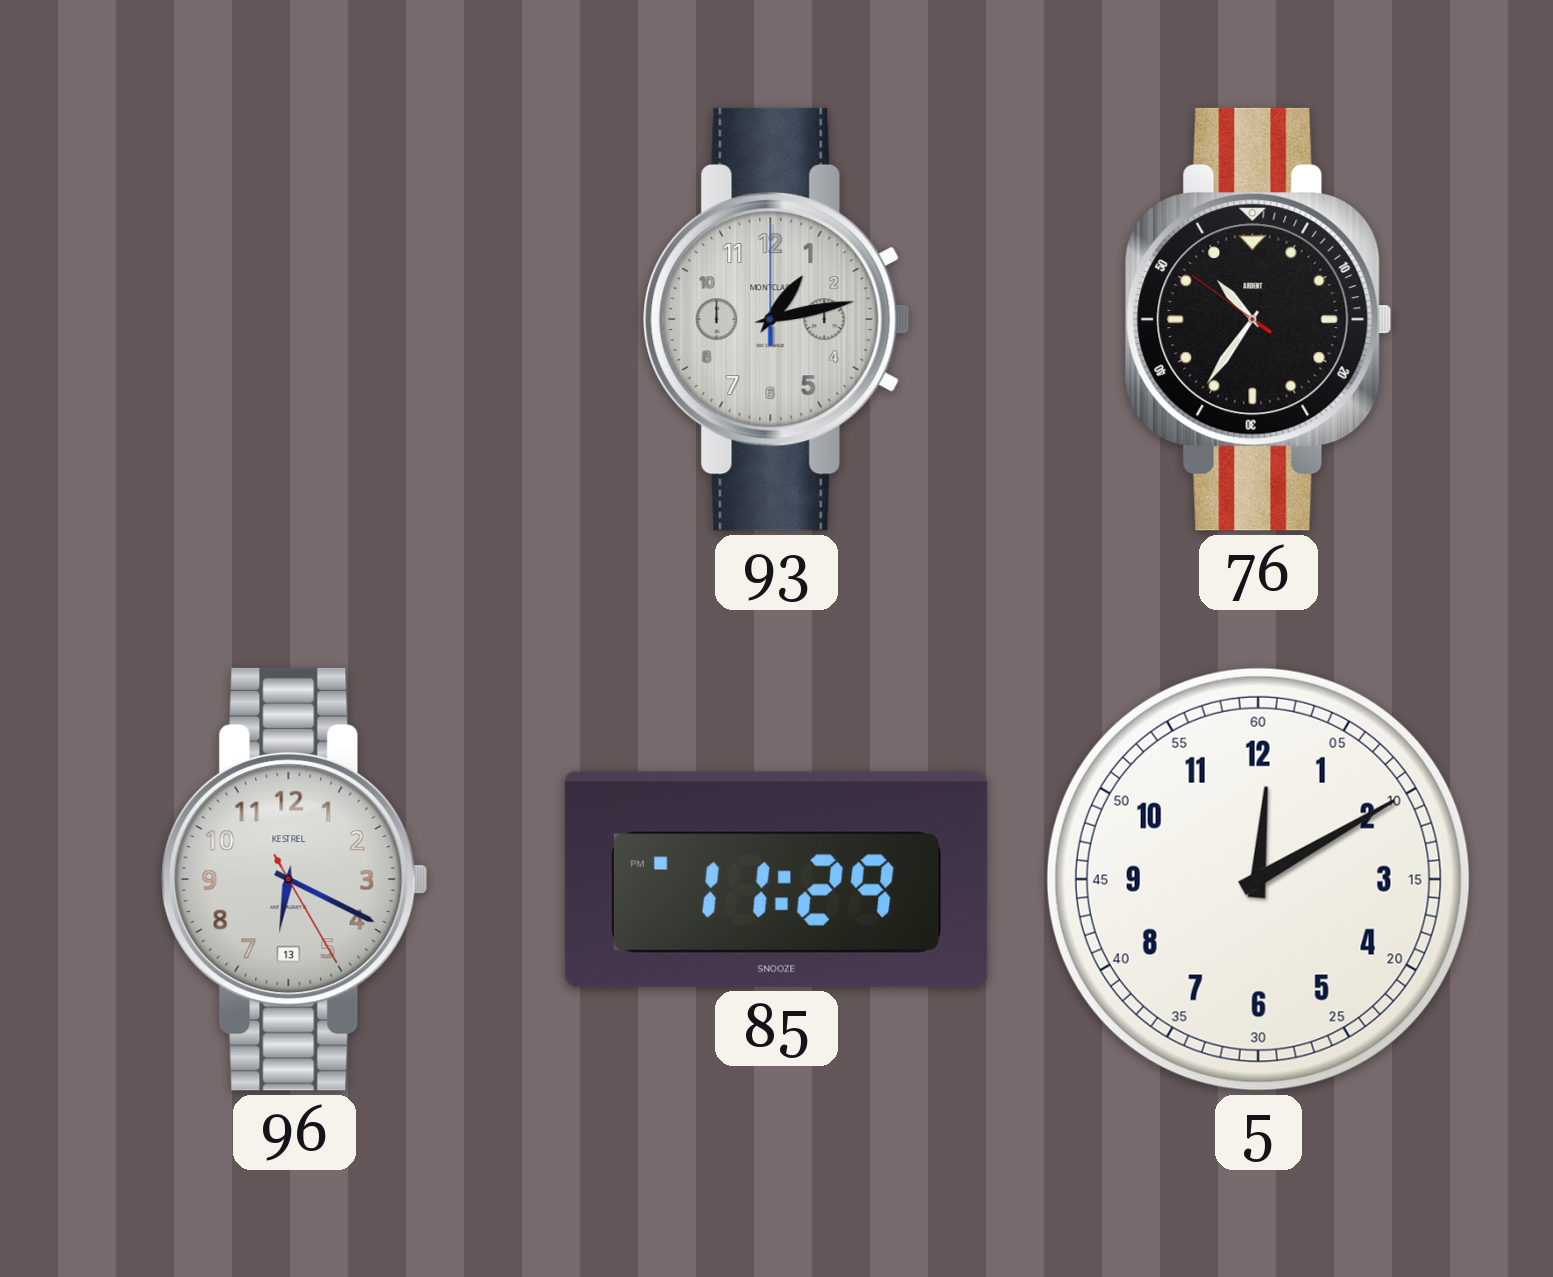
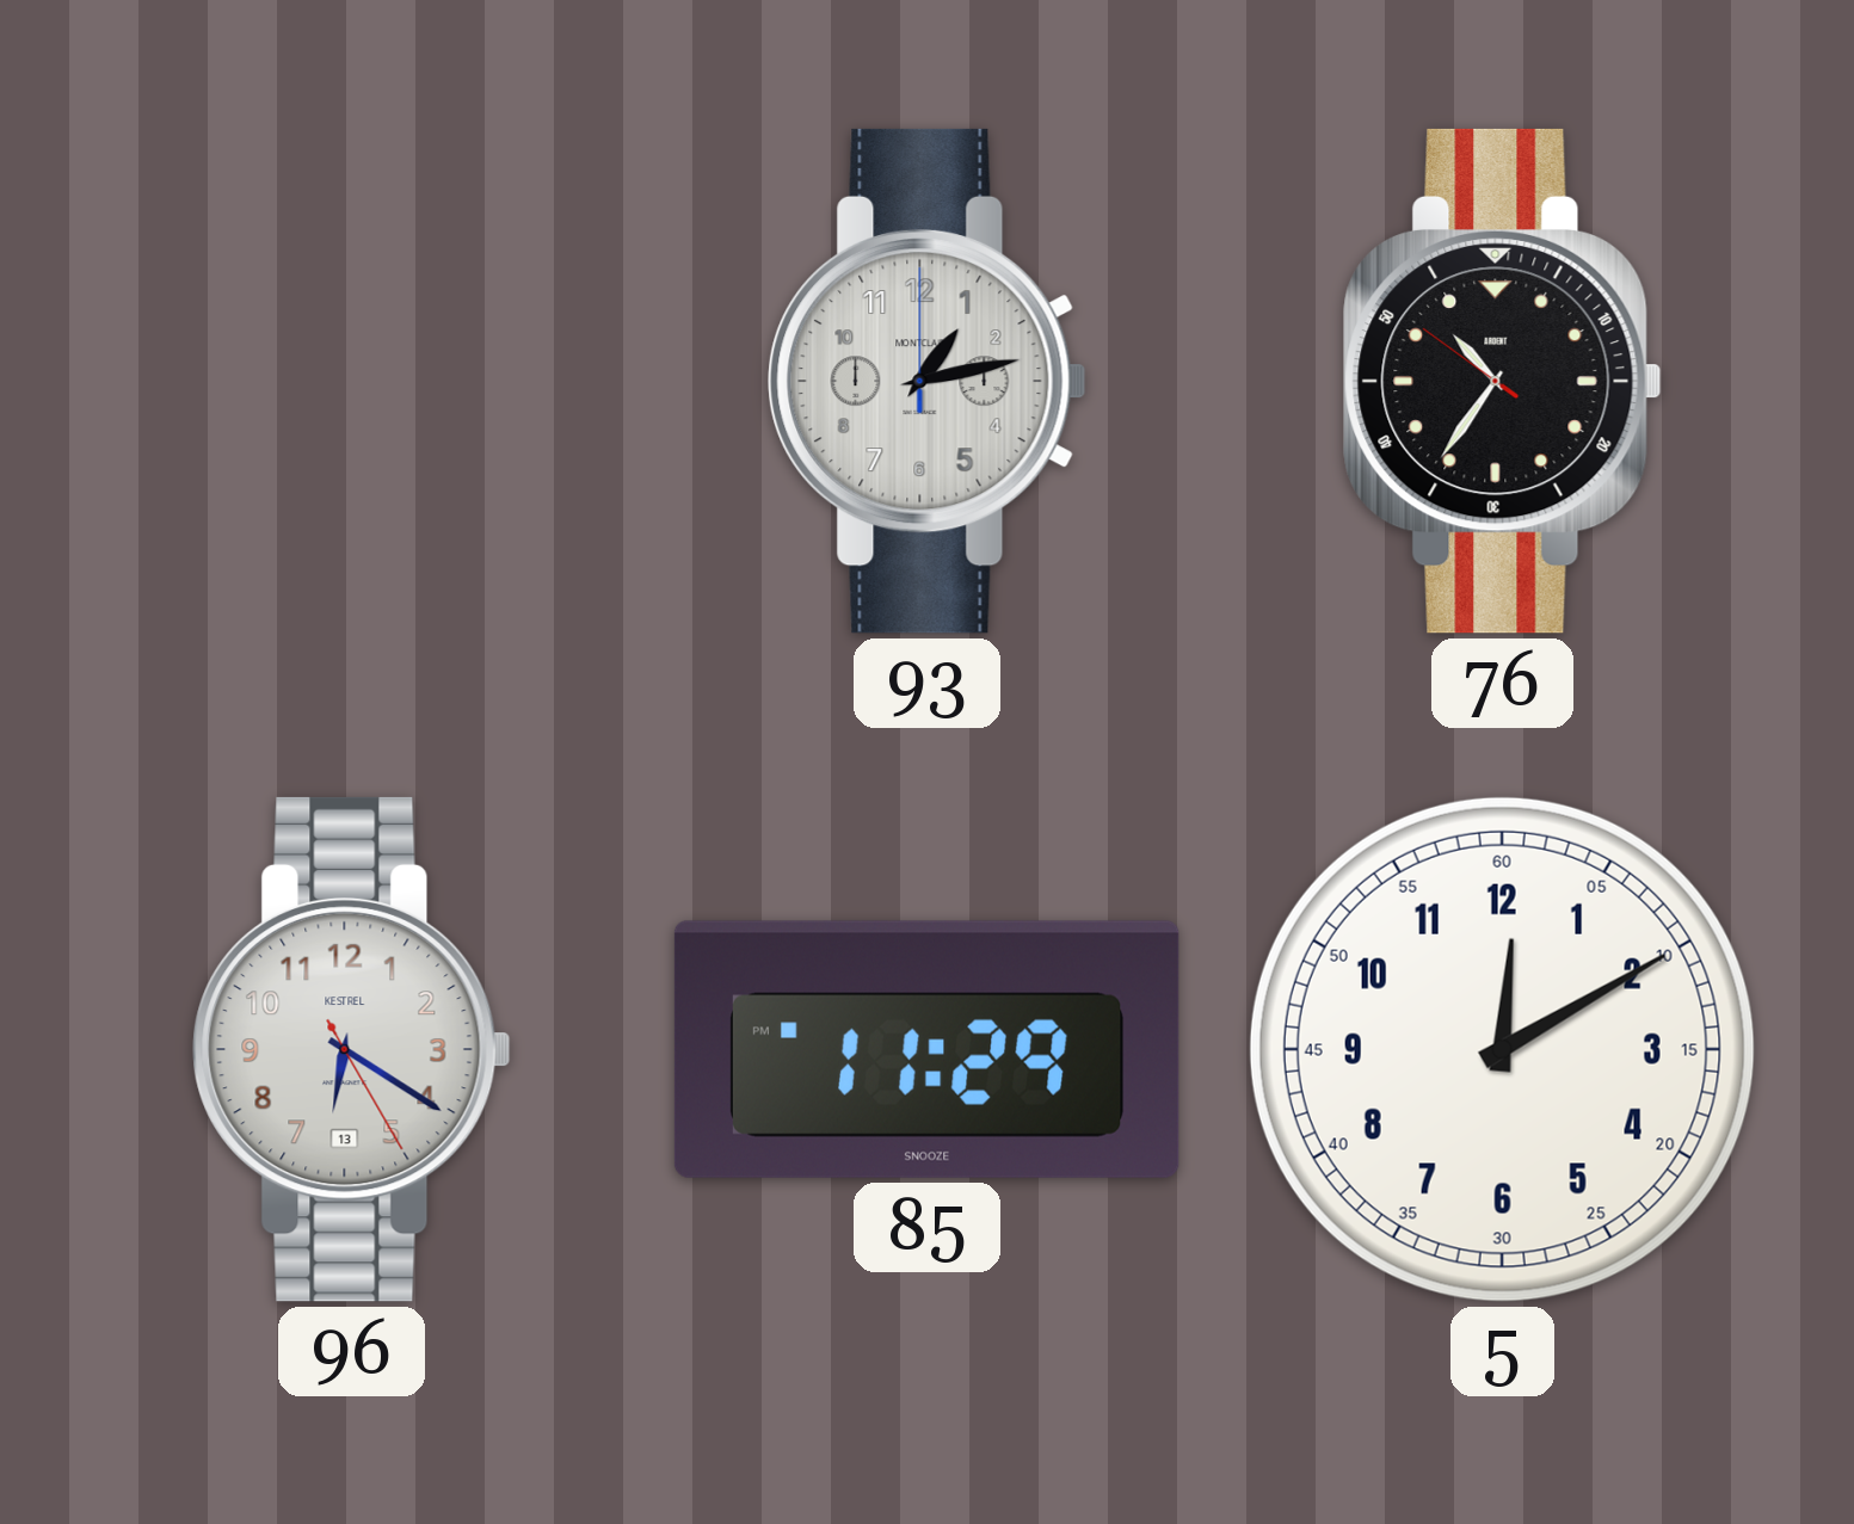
96: 6:19 -> 6:20
